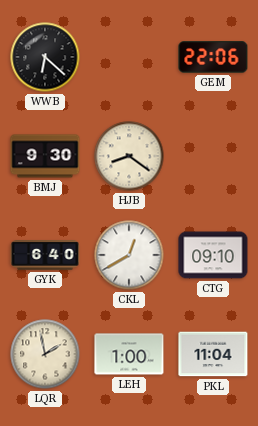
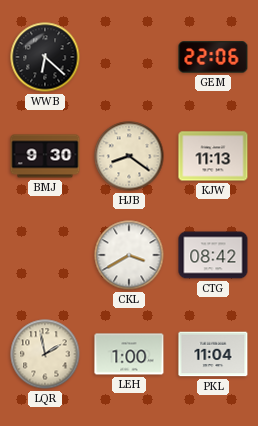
KJW: none -> 11:13
GYK: 6:40 -> none
CKL: 12:40 -> 3:40
CTG: 09:10 -> 08:42
